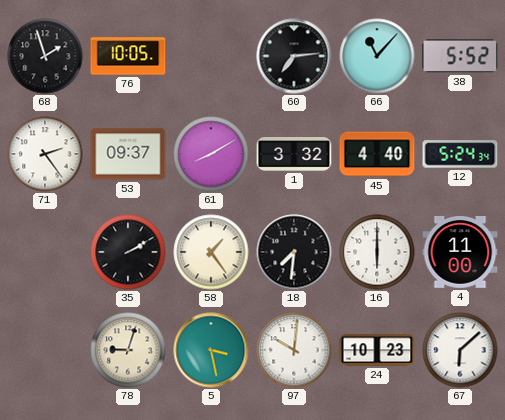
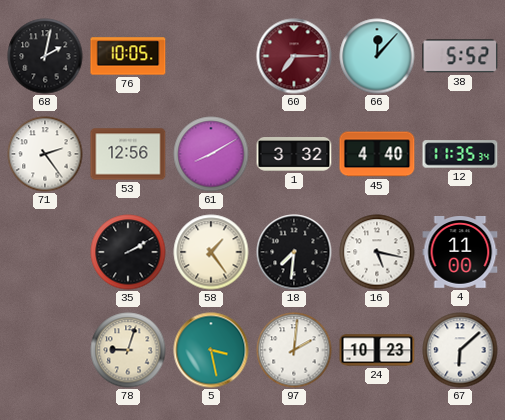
68: 1:57 -> 2:02
60: 7:14 -> 7:15
60 dial: black -> burgundy
66: 11:07 -> 12:07
53: 09:37 -> 12:56
12: 5:24 -> 11:35
16: 6:00 -> 5:17
97: 10:01 -> 2:01
